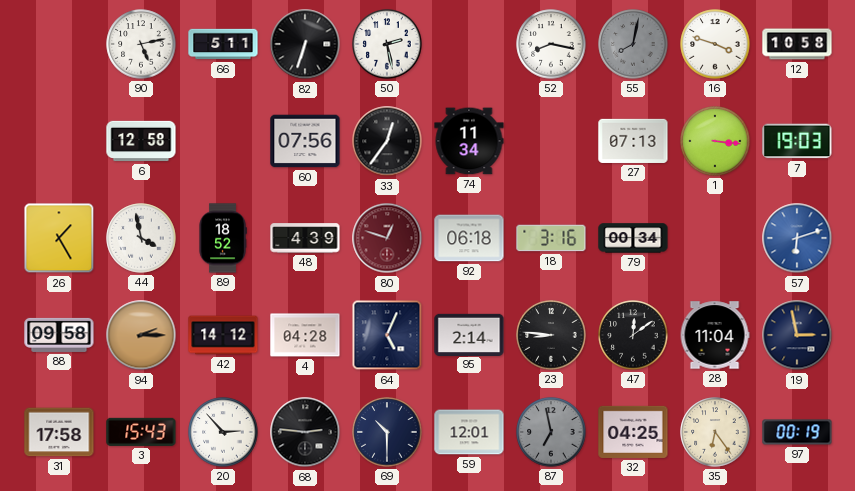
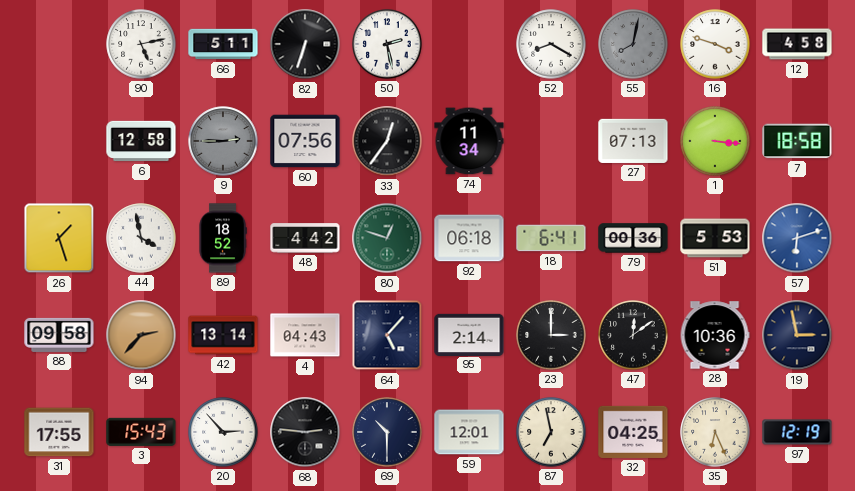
52: 8:17 -> 8:20
12: 10:58 -> 4:58
9: none -> 2:45
7: 19:03 -> 18:58
26: 1:25 -> 1:27
48: 4:39 -> 4:42
80 dial: burgundy -> green
18: 3:16 -> 6:41
79: 00:34 -> 00:36
51: none -> 5:53
94: 2:15 -> 2:37
42: 14:12 -> 13:14
4: 04:28 -> 04:43
64: 5:04 -> 5:07
23: 8:46 -> 3:00
28: 11:04 -> 10:36
31: 17:58 -> 17:55
87 dial: grey -> cream
35: 6:24 -> 6:26
97: 00:19 -> 12:19
